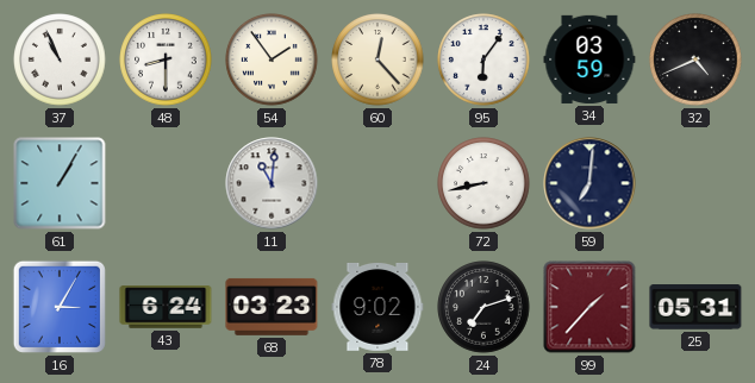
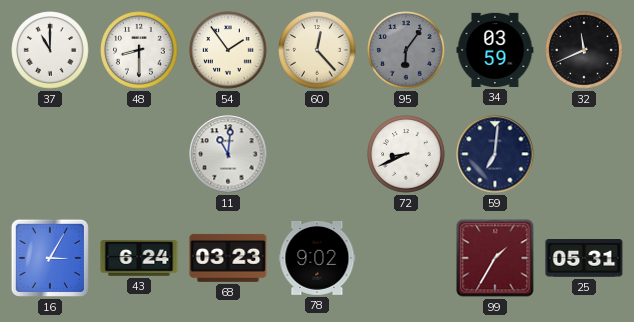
37: 10:56 -> 11:00
95 dial: white -> grey
32: 4:41 -> 11:41
61: 1:05 -> none
72: 8:43 -> 8:41
24: 7:12 -> none
99: 1:37 -> 1:35
